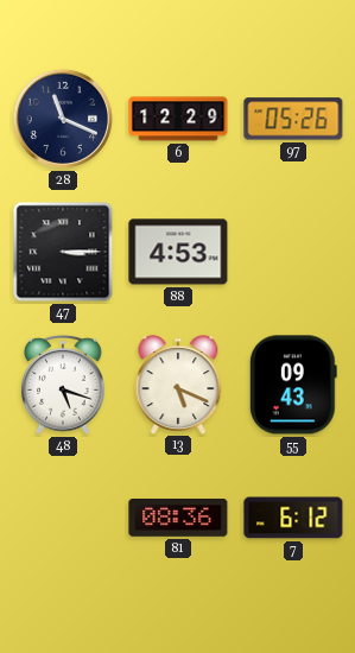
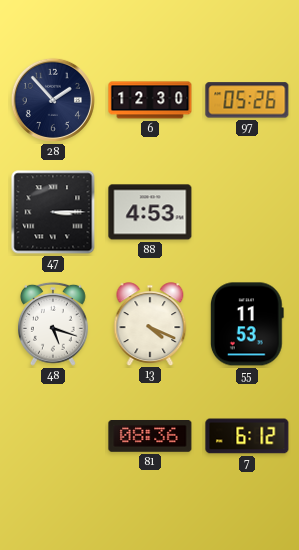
28: 11:19 -> 1:53
6: 12:29 -> 12:30
13: 5:19 -> 4:19
55: 09:43 -> 11:53
